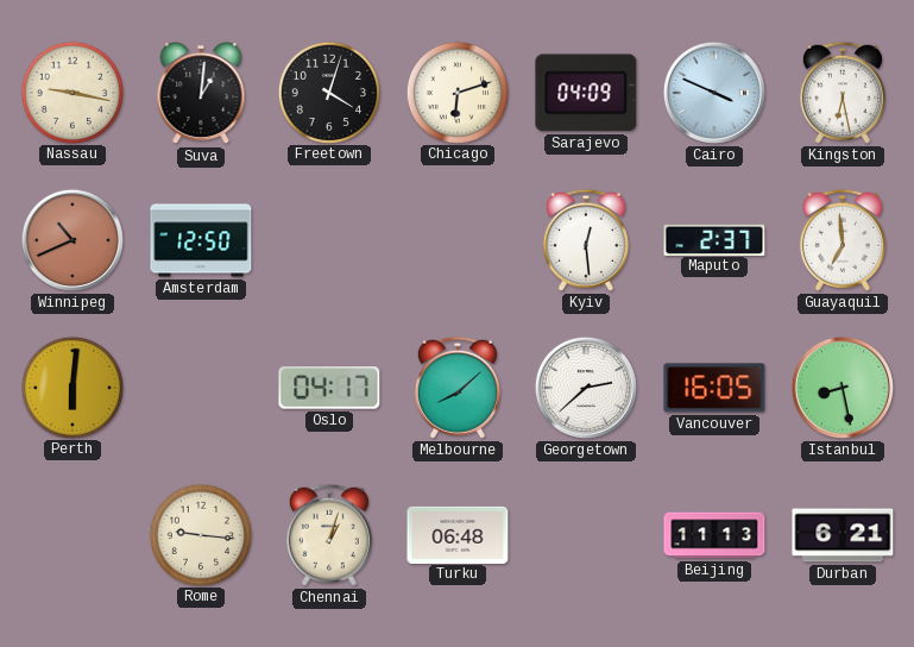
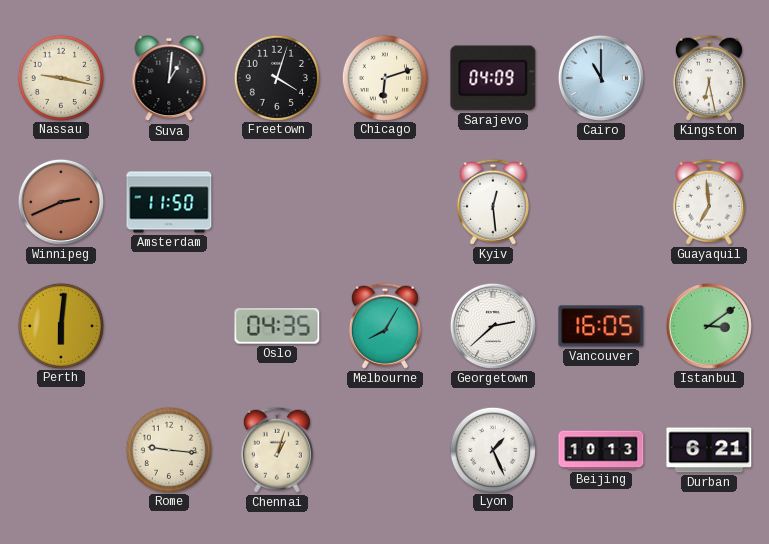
Cairo: 3:49 -> 11:00
Winnipeg: 10:41 -> 2:41
Amsterdam: 12:50 -> 11:50
Maputo: 2:37 -> none
Oslo: 04:17 -> 04:35
Melbourne: 8:08 -> 8:05
Istanbul: 8:28 -> 3:09
Turku: 06:48 -> none
Lyon: none -> 1:26
Beijing: 11:13 -> 10:13
